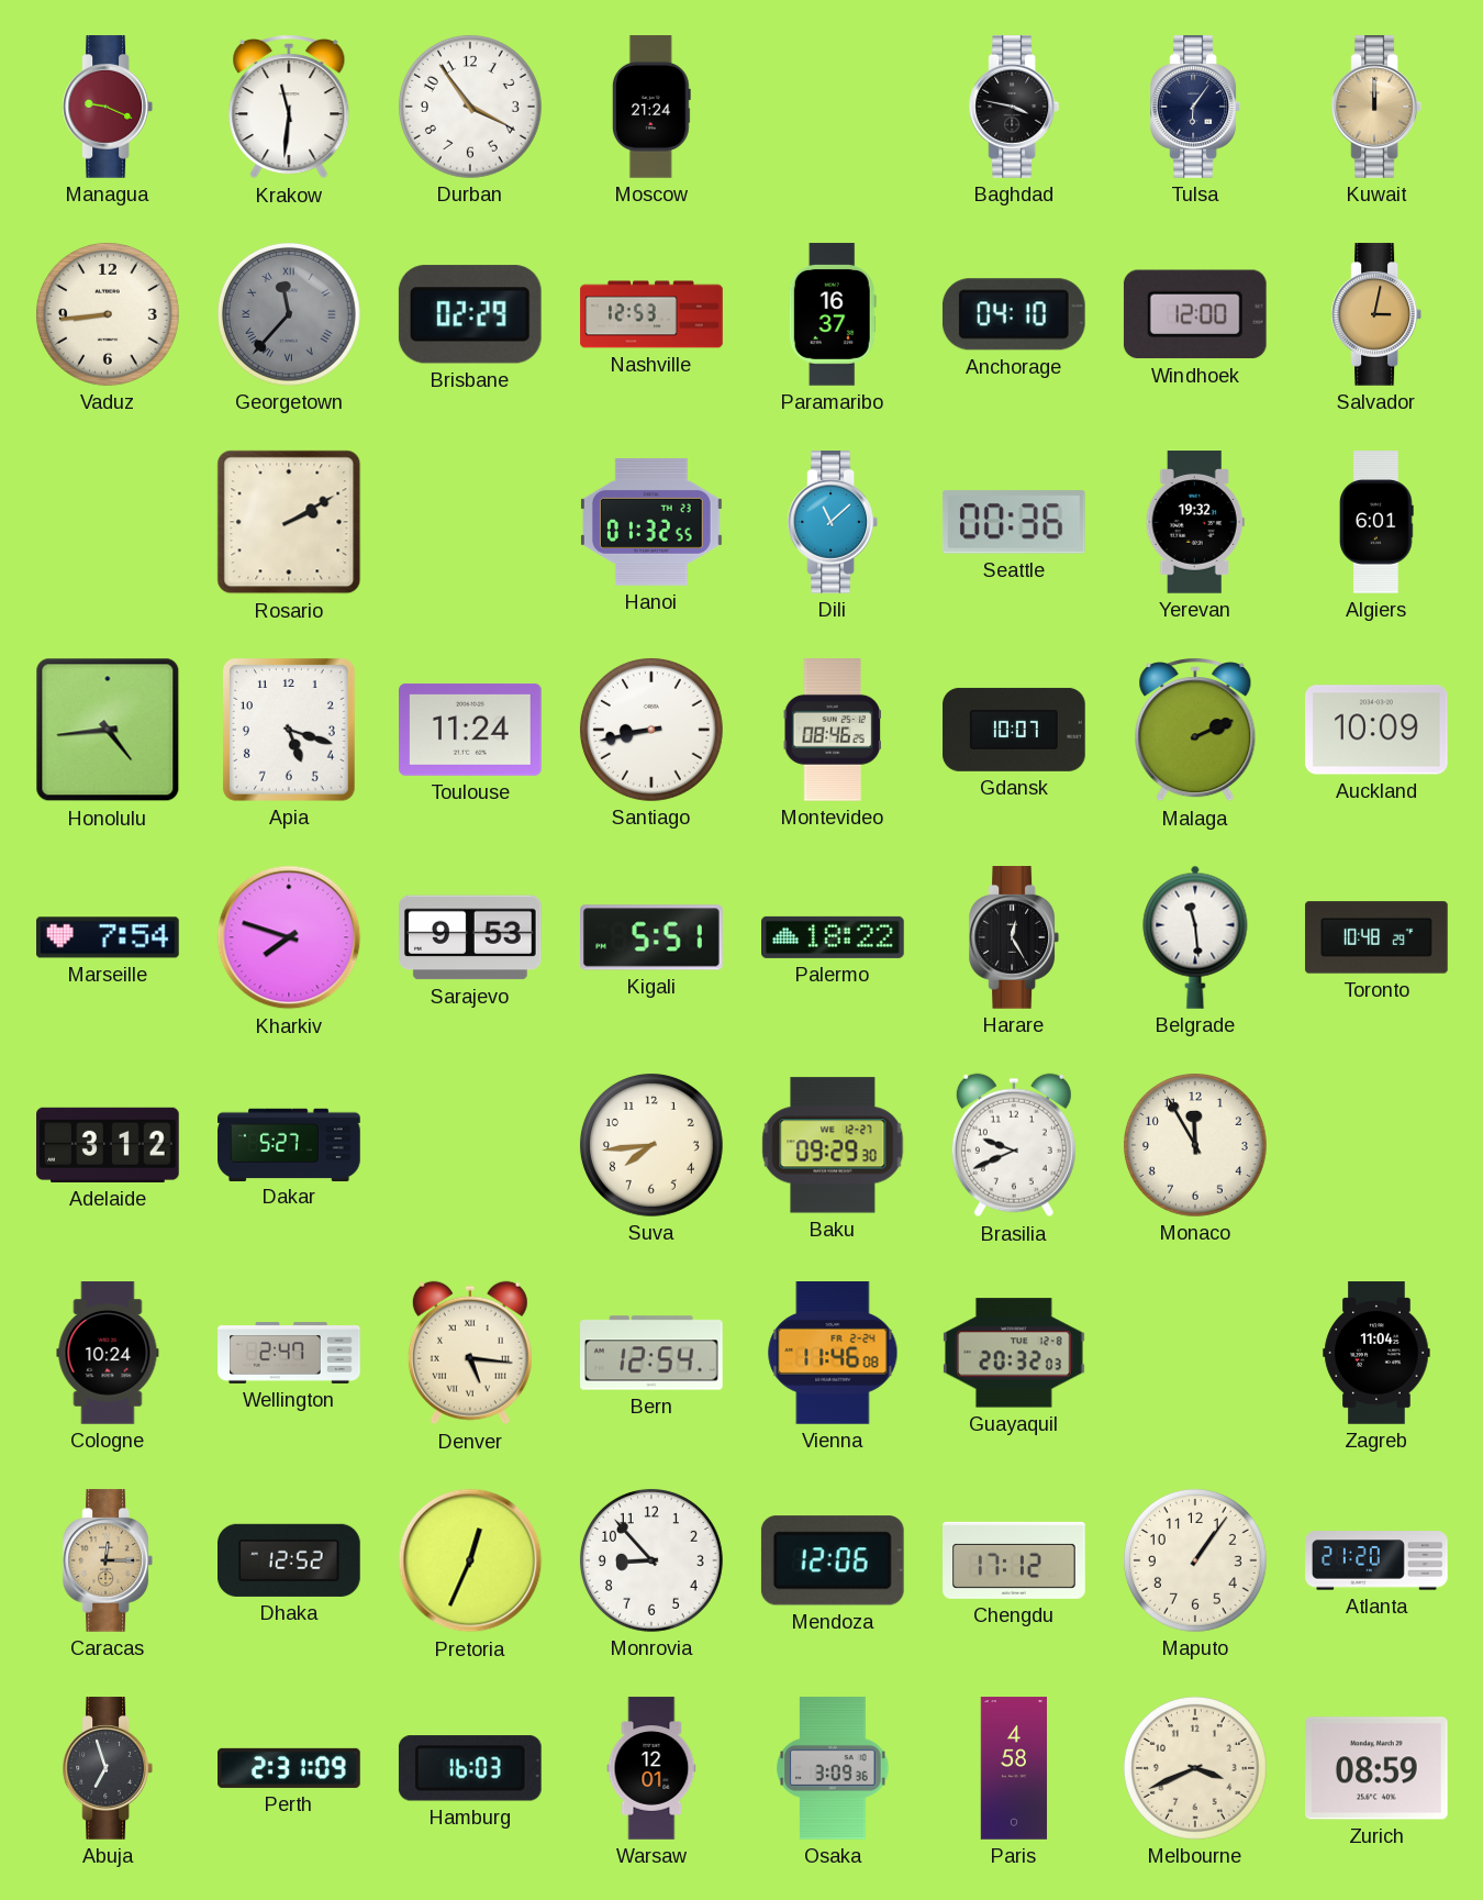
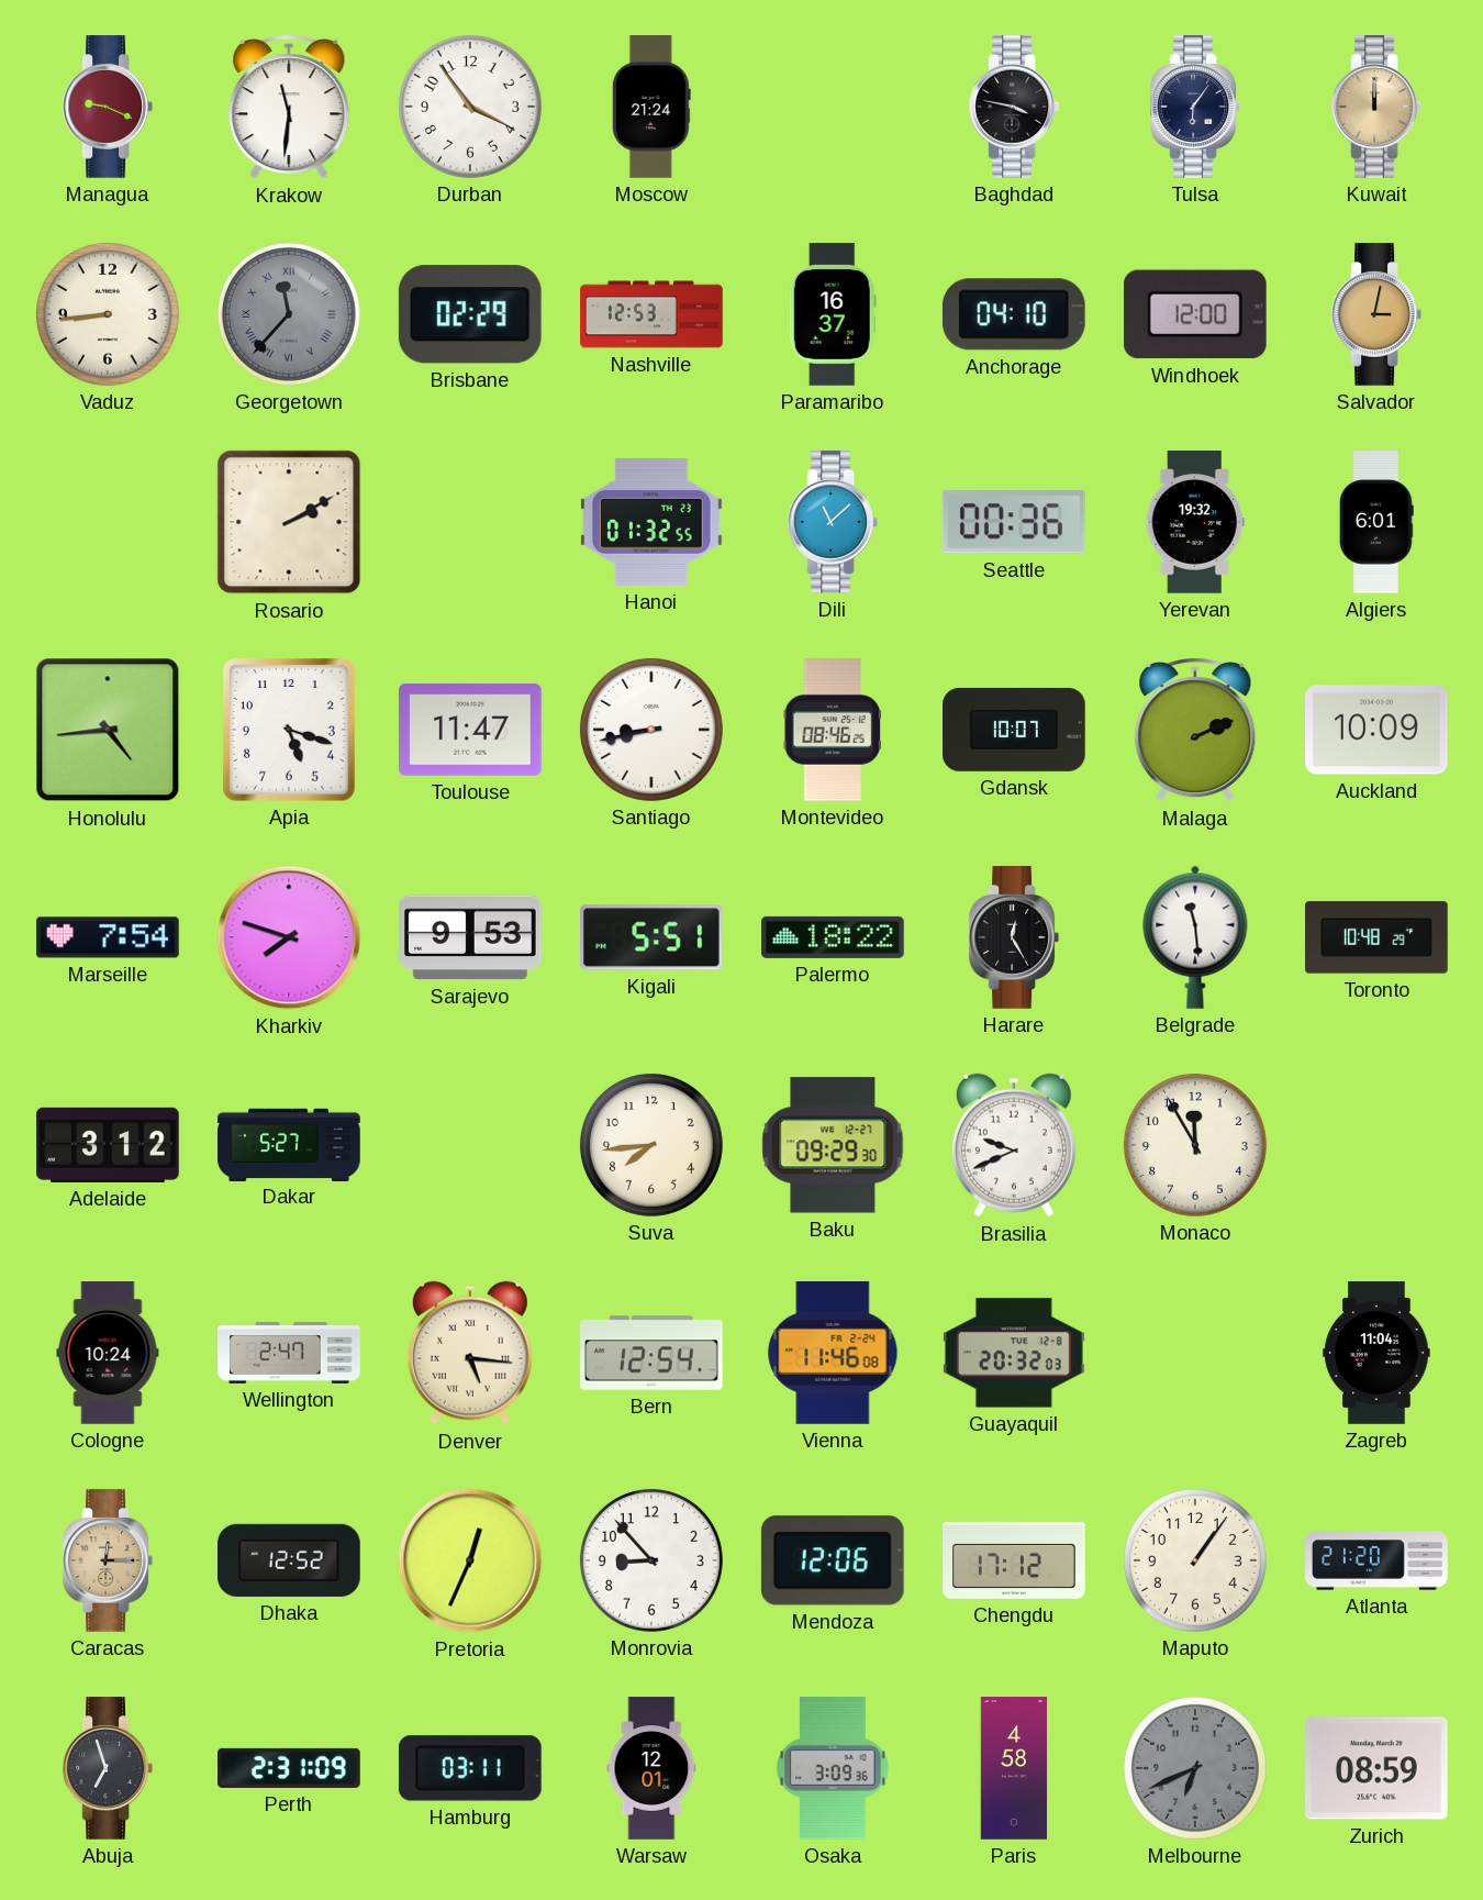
Toulouse: 11:24 -> 11:47
Hamburg: 16:03 -> 03:11
Melbourne: 3:41 -> 6:41
Melbourne dial: cream -> grey
